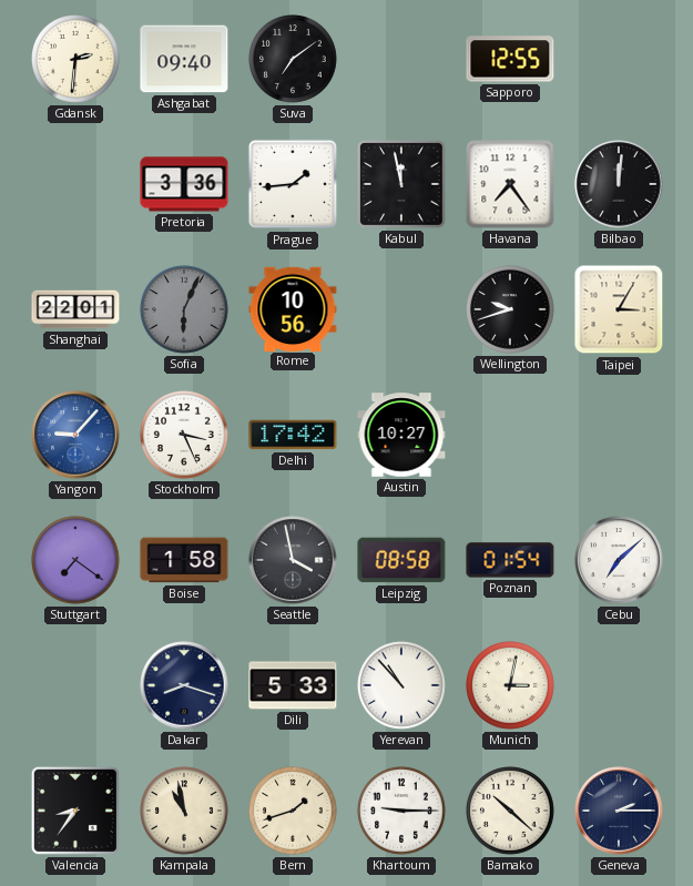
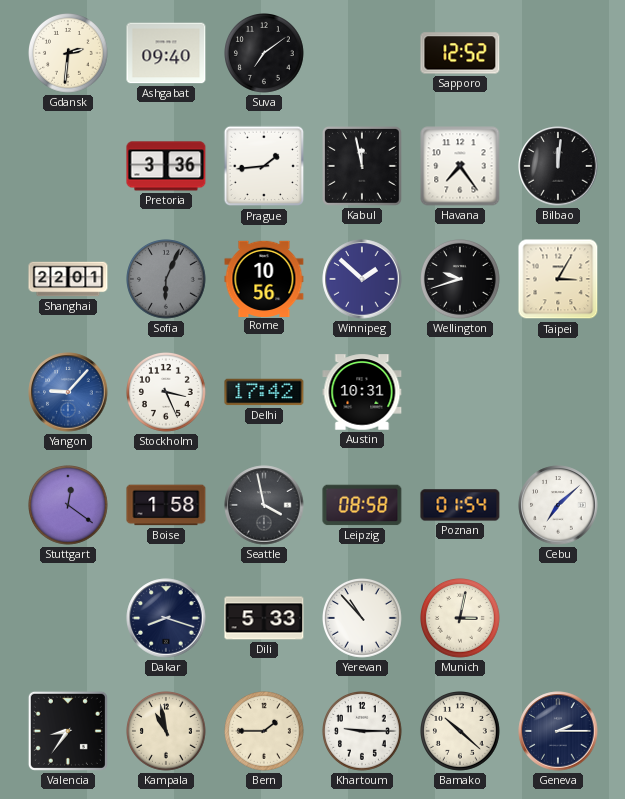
Sapporo: 12:55 -> 12:52
Winnipeg: none -> 1:52
Austin: 10:27 -> 10:31
Stuttgart: 7:21 -> 12:21
Bern: 1:42 -> 1:45
